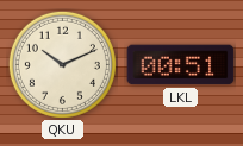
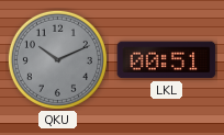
QKU dial: cream -> grey
